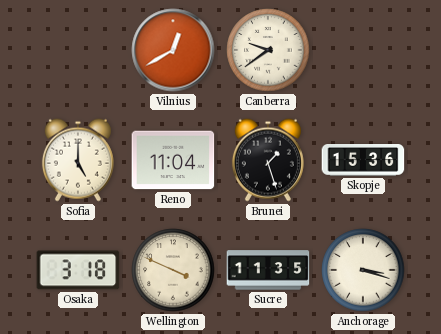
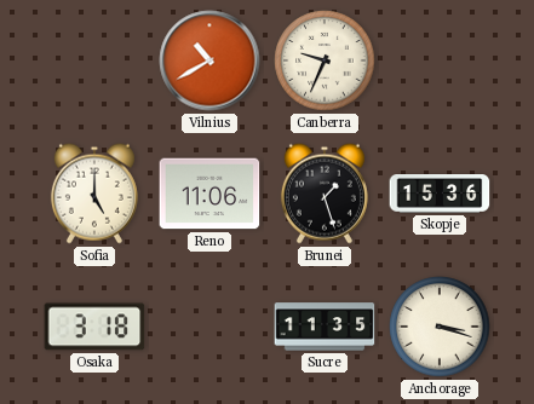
Vilnius: 12:40 -> 10:40
Canberra: 9:39 -> 9:34
Reno: 11:04 -> 11:06
Wellington: 3:49 -> none
